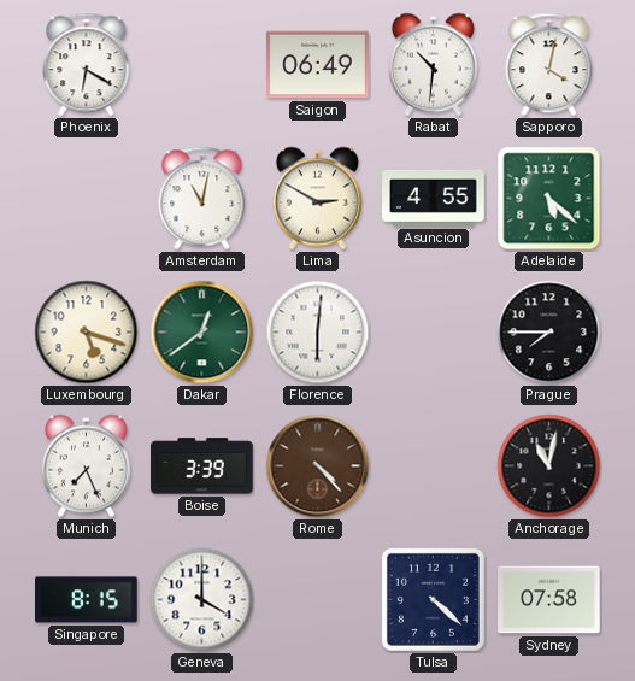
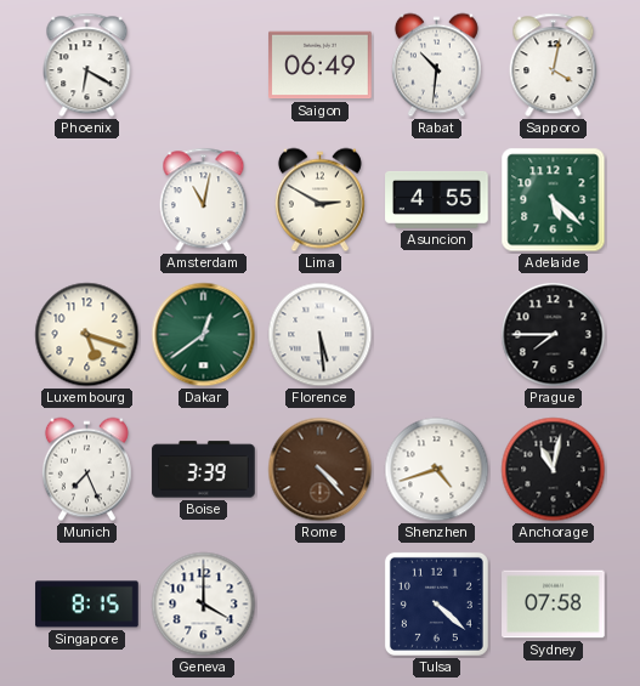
Florence: 6:01 -> 5:29
Shenzhen: none -> 4:42
